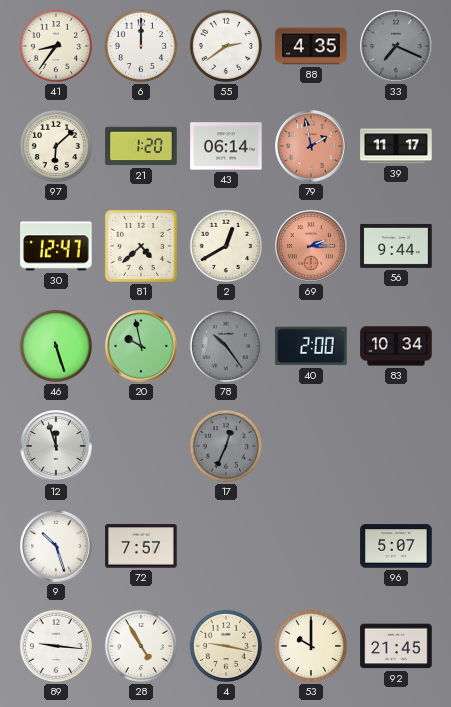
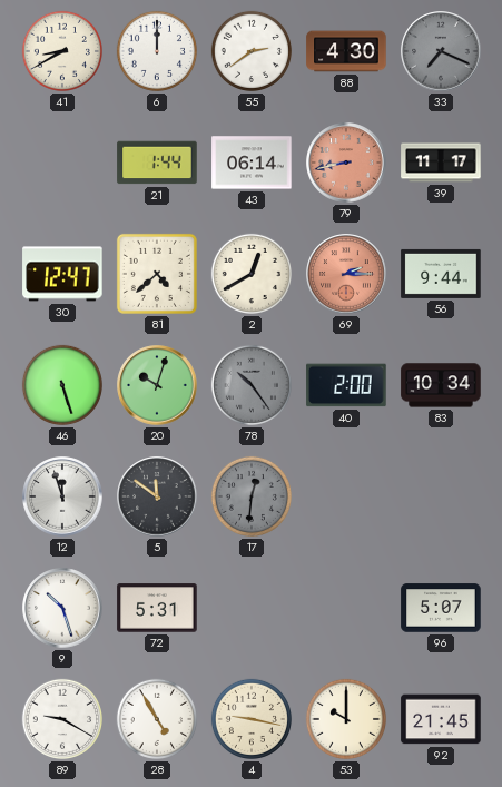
41: 8:36 -> 8:40
88: 4:35 -> 4:30
97: 6:08 -> none
21: 1:20 -> 1:44
79: 1:58 -> 8:43
20: 9:58 -> 10:03
5: none -> 11:51
17: 12:34 -> 12:31
72: 7:57 -> 5:31
89: 9:16 -> 9:20
